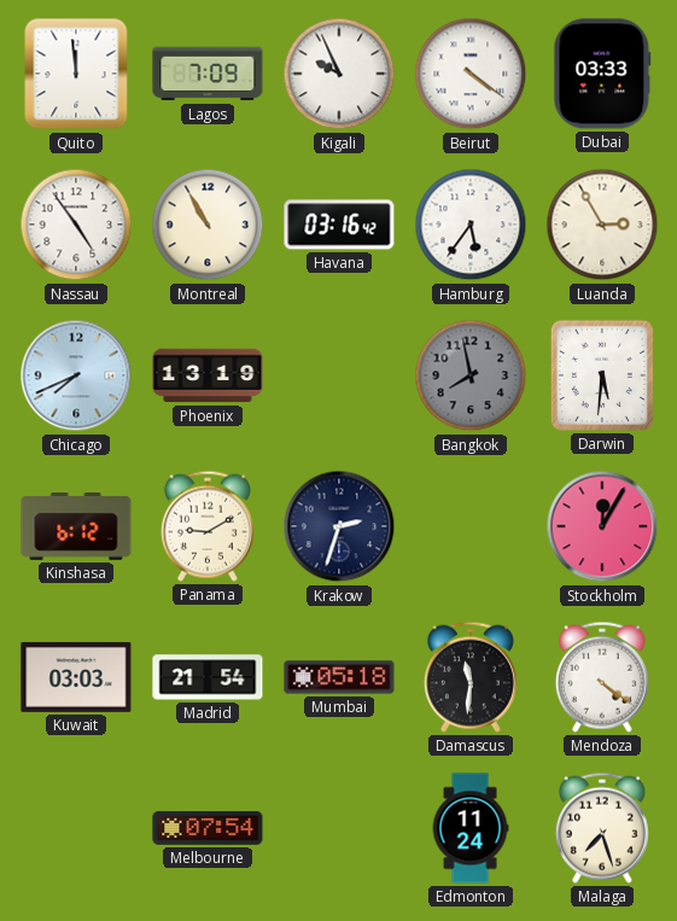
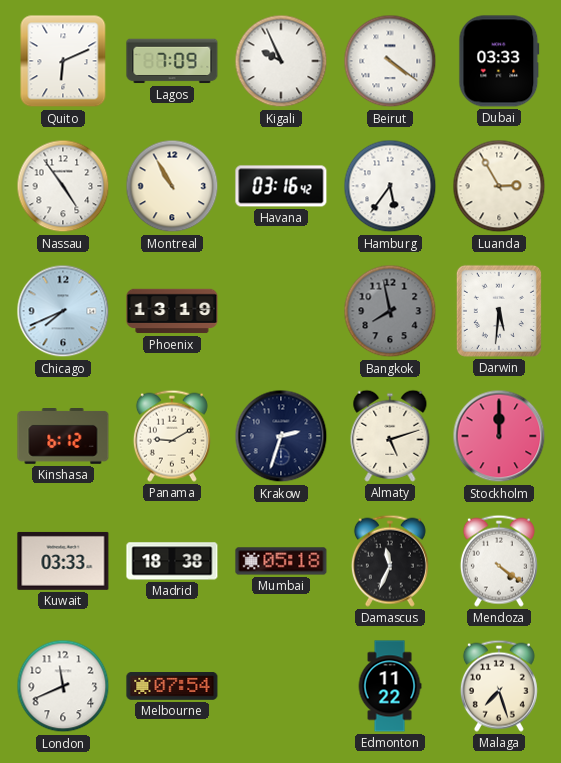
Quito: 11:59 -> 6:11
Almaty: none -> 5:12
Stockholm: 12:05 -> 12:00
Kuwait: 03:03 -> 03:33
Madrid: 21:54 -> 18:38
Damascus: 11:31 -> 11:34
London: none -> 11:41
Edmonton: 11:24 -> 11:22
